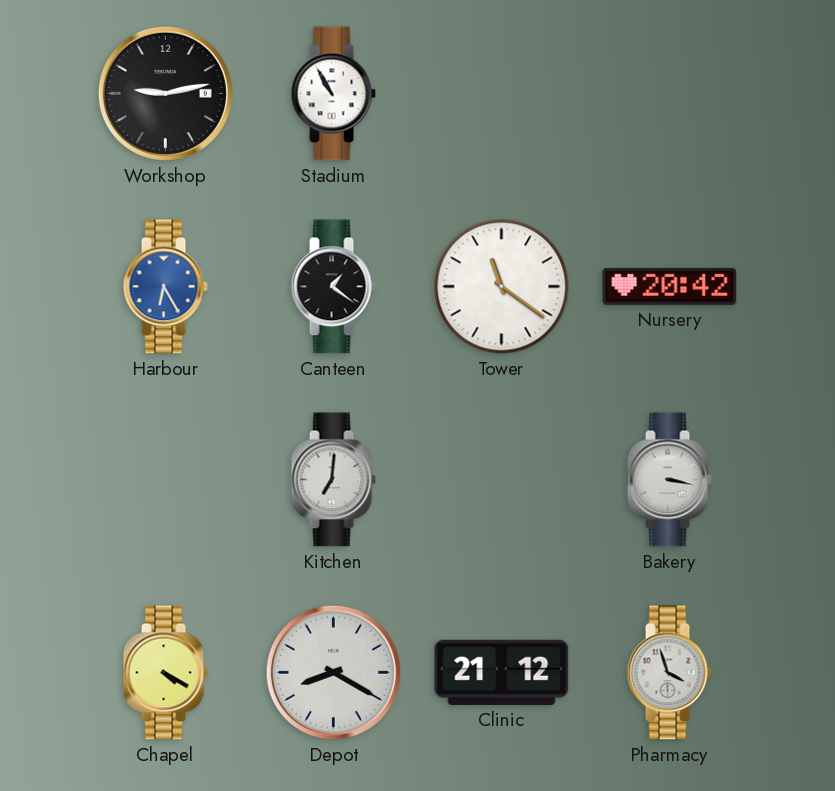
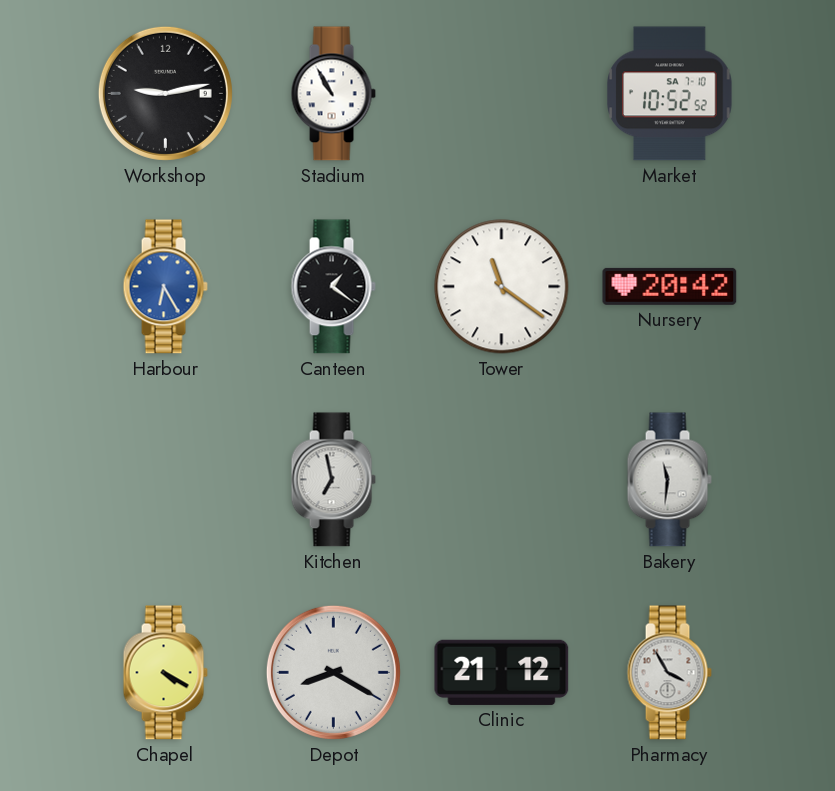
Market: none -> 10:52
Kitchen: 7:01 -> 6:58
Bakery: 3:17 -> 11:31
Pharmacy: 3:57 -> 3:55
